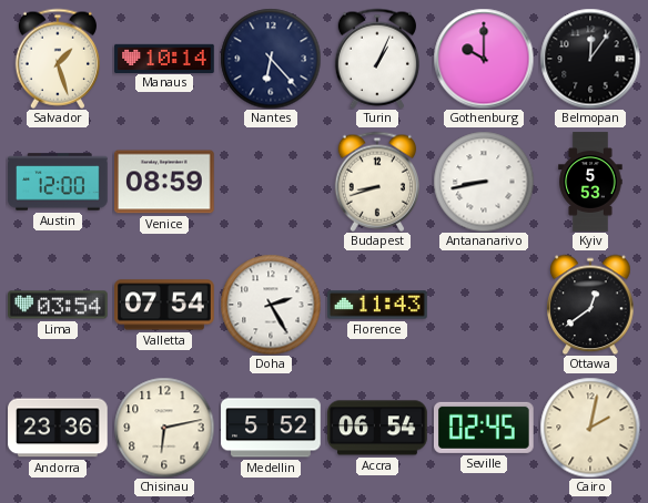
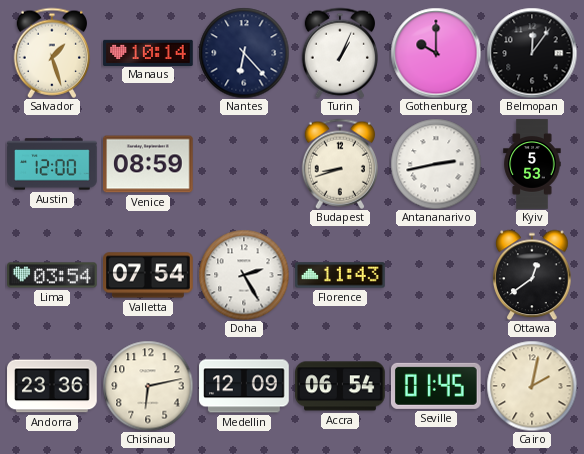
Antananarivo: 8:43 -> 2:43
Medellin: 5:52 -> 12:09
Seville: 02:45 -> 01:45
